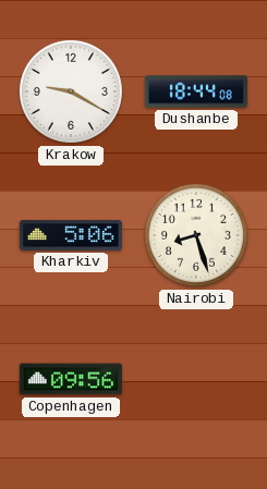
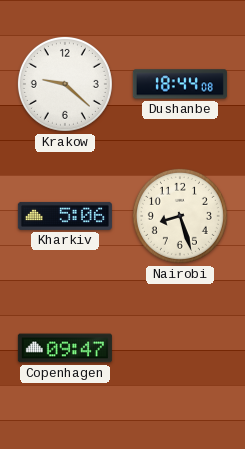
Krakow: 9:20 -> 9:22
Copenhagen: 09:56 -> 09:47
